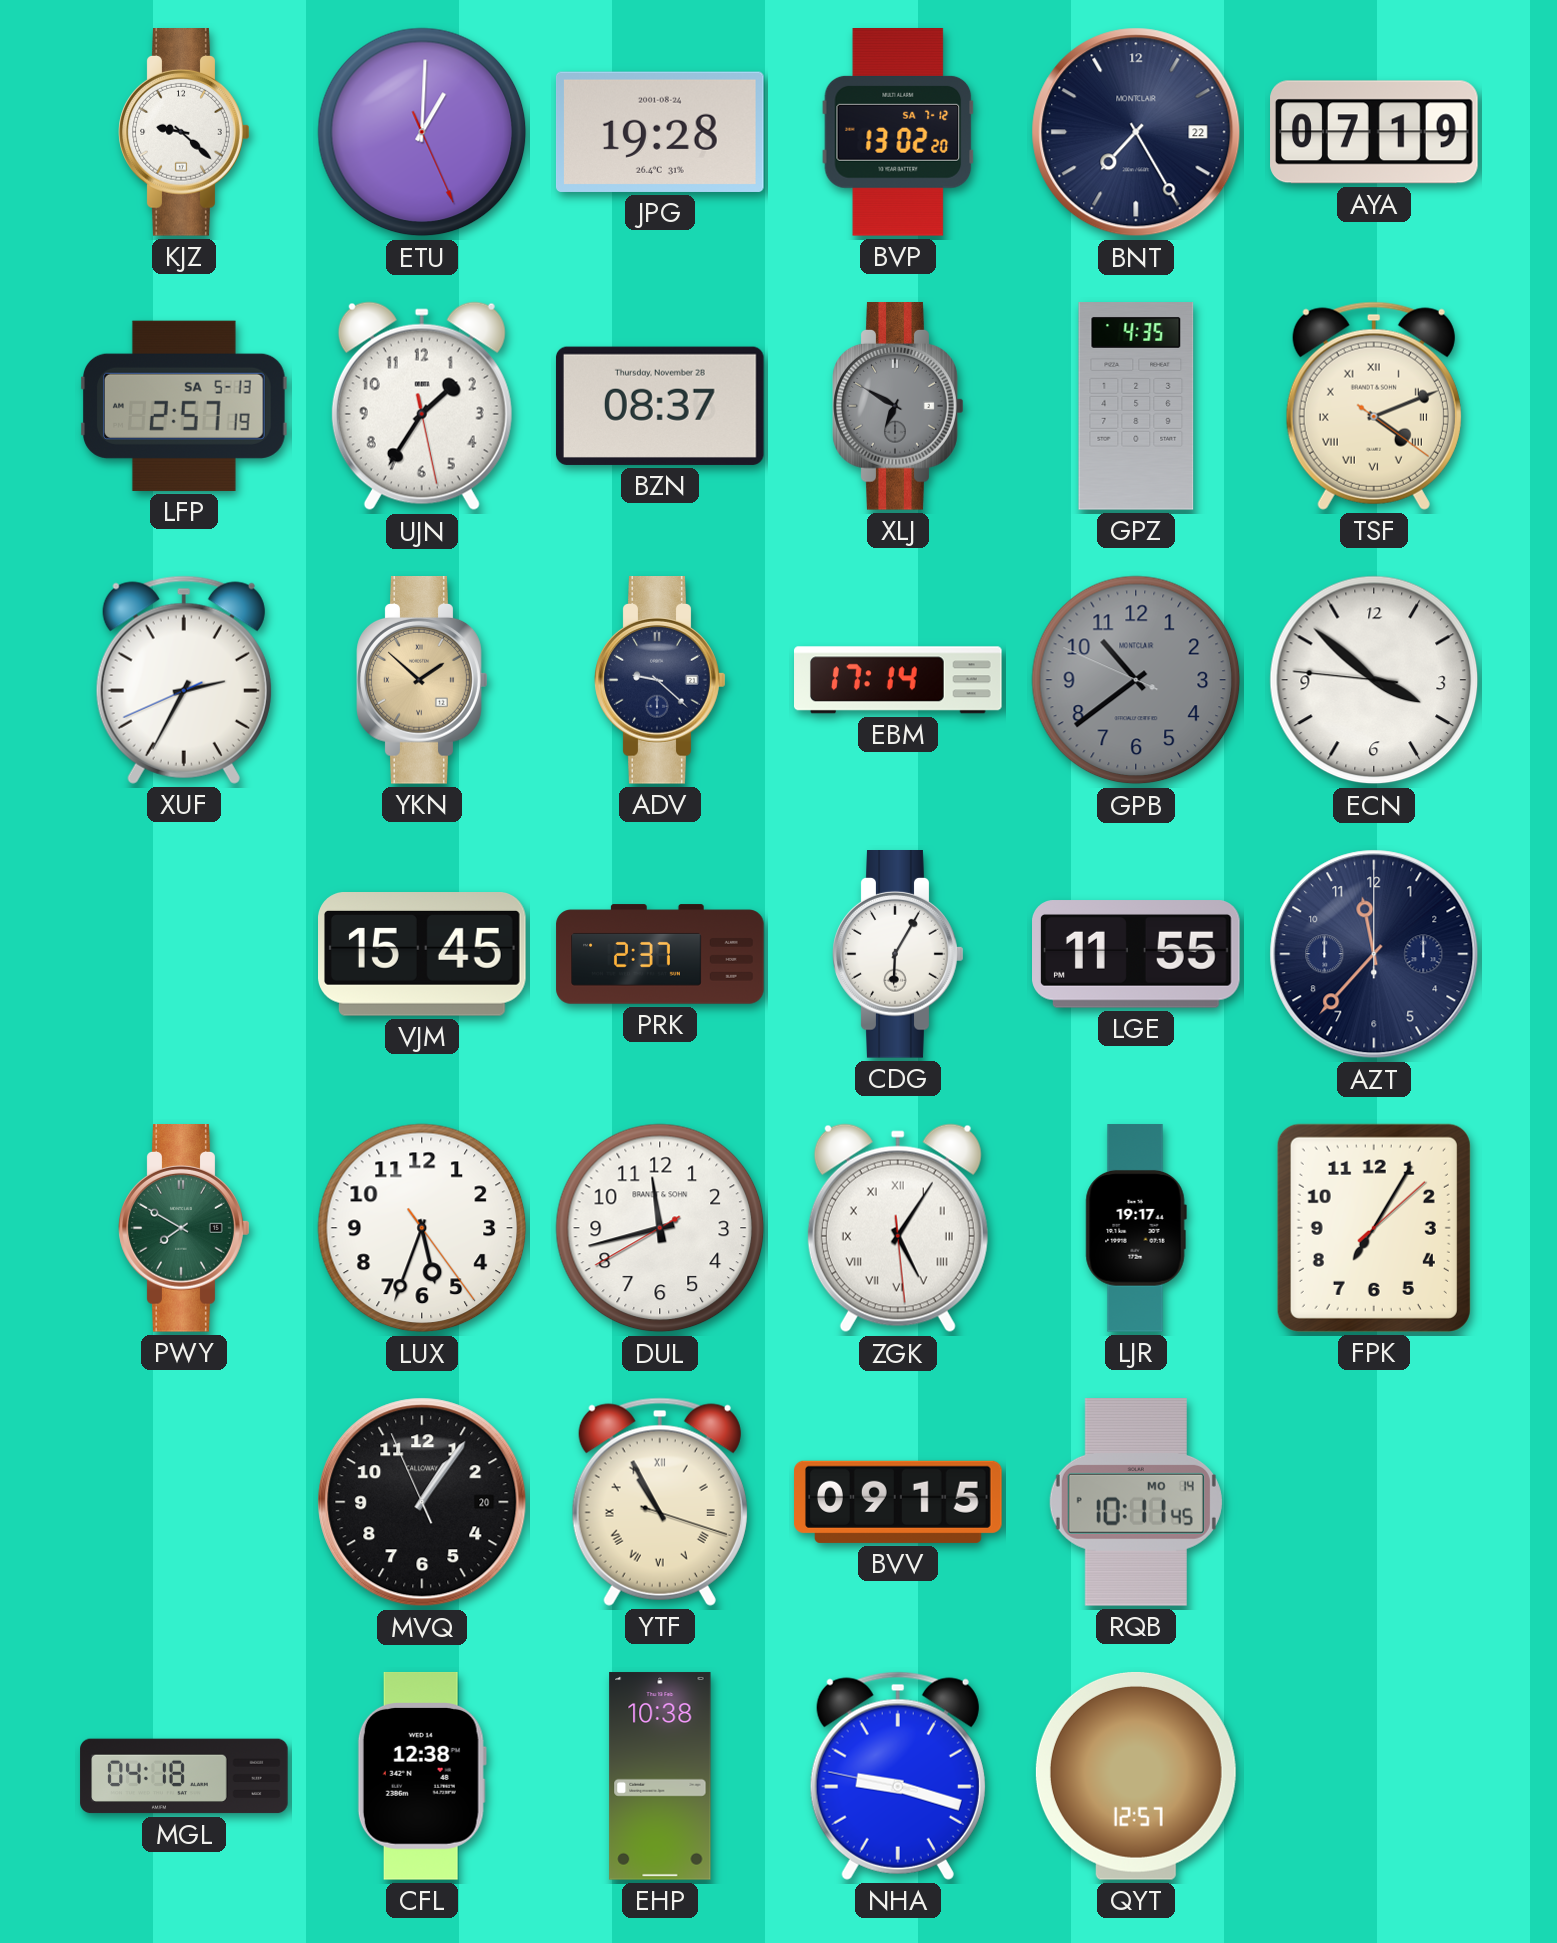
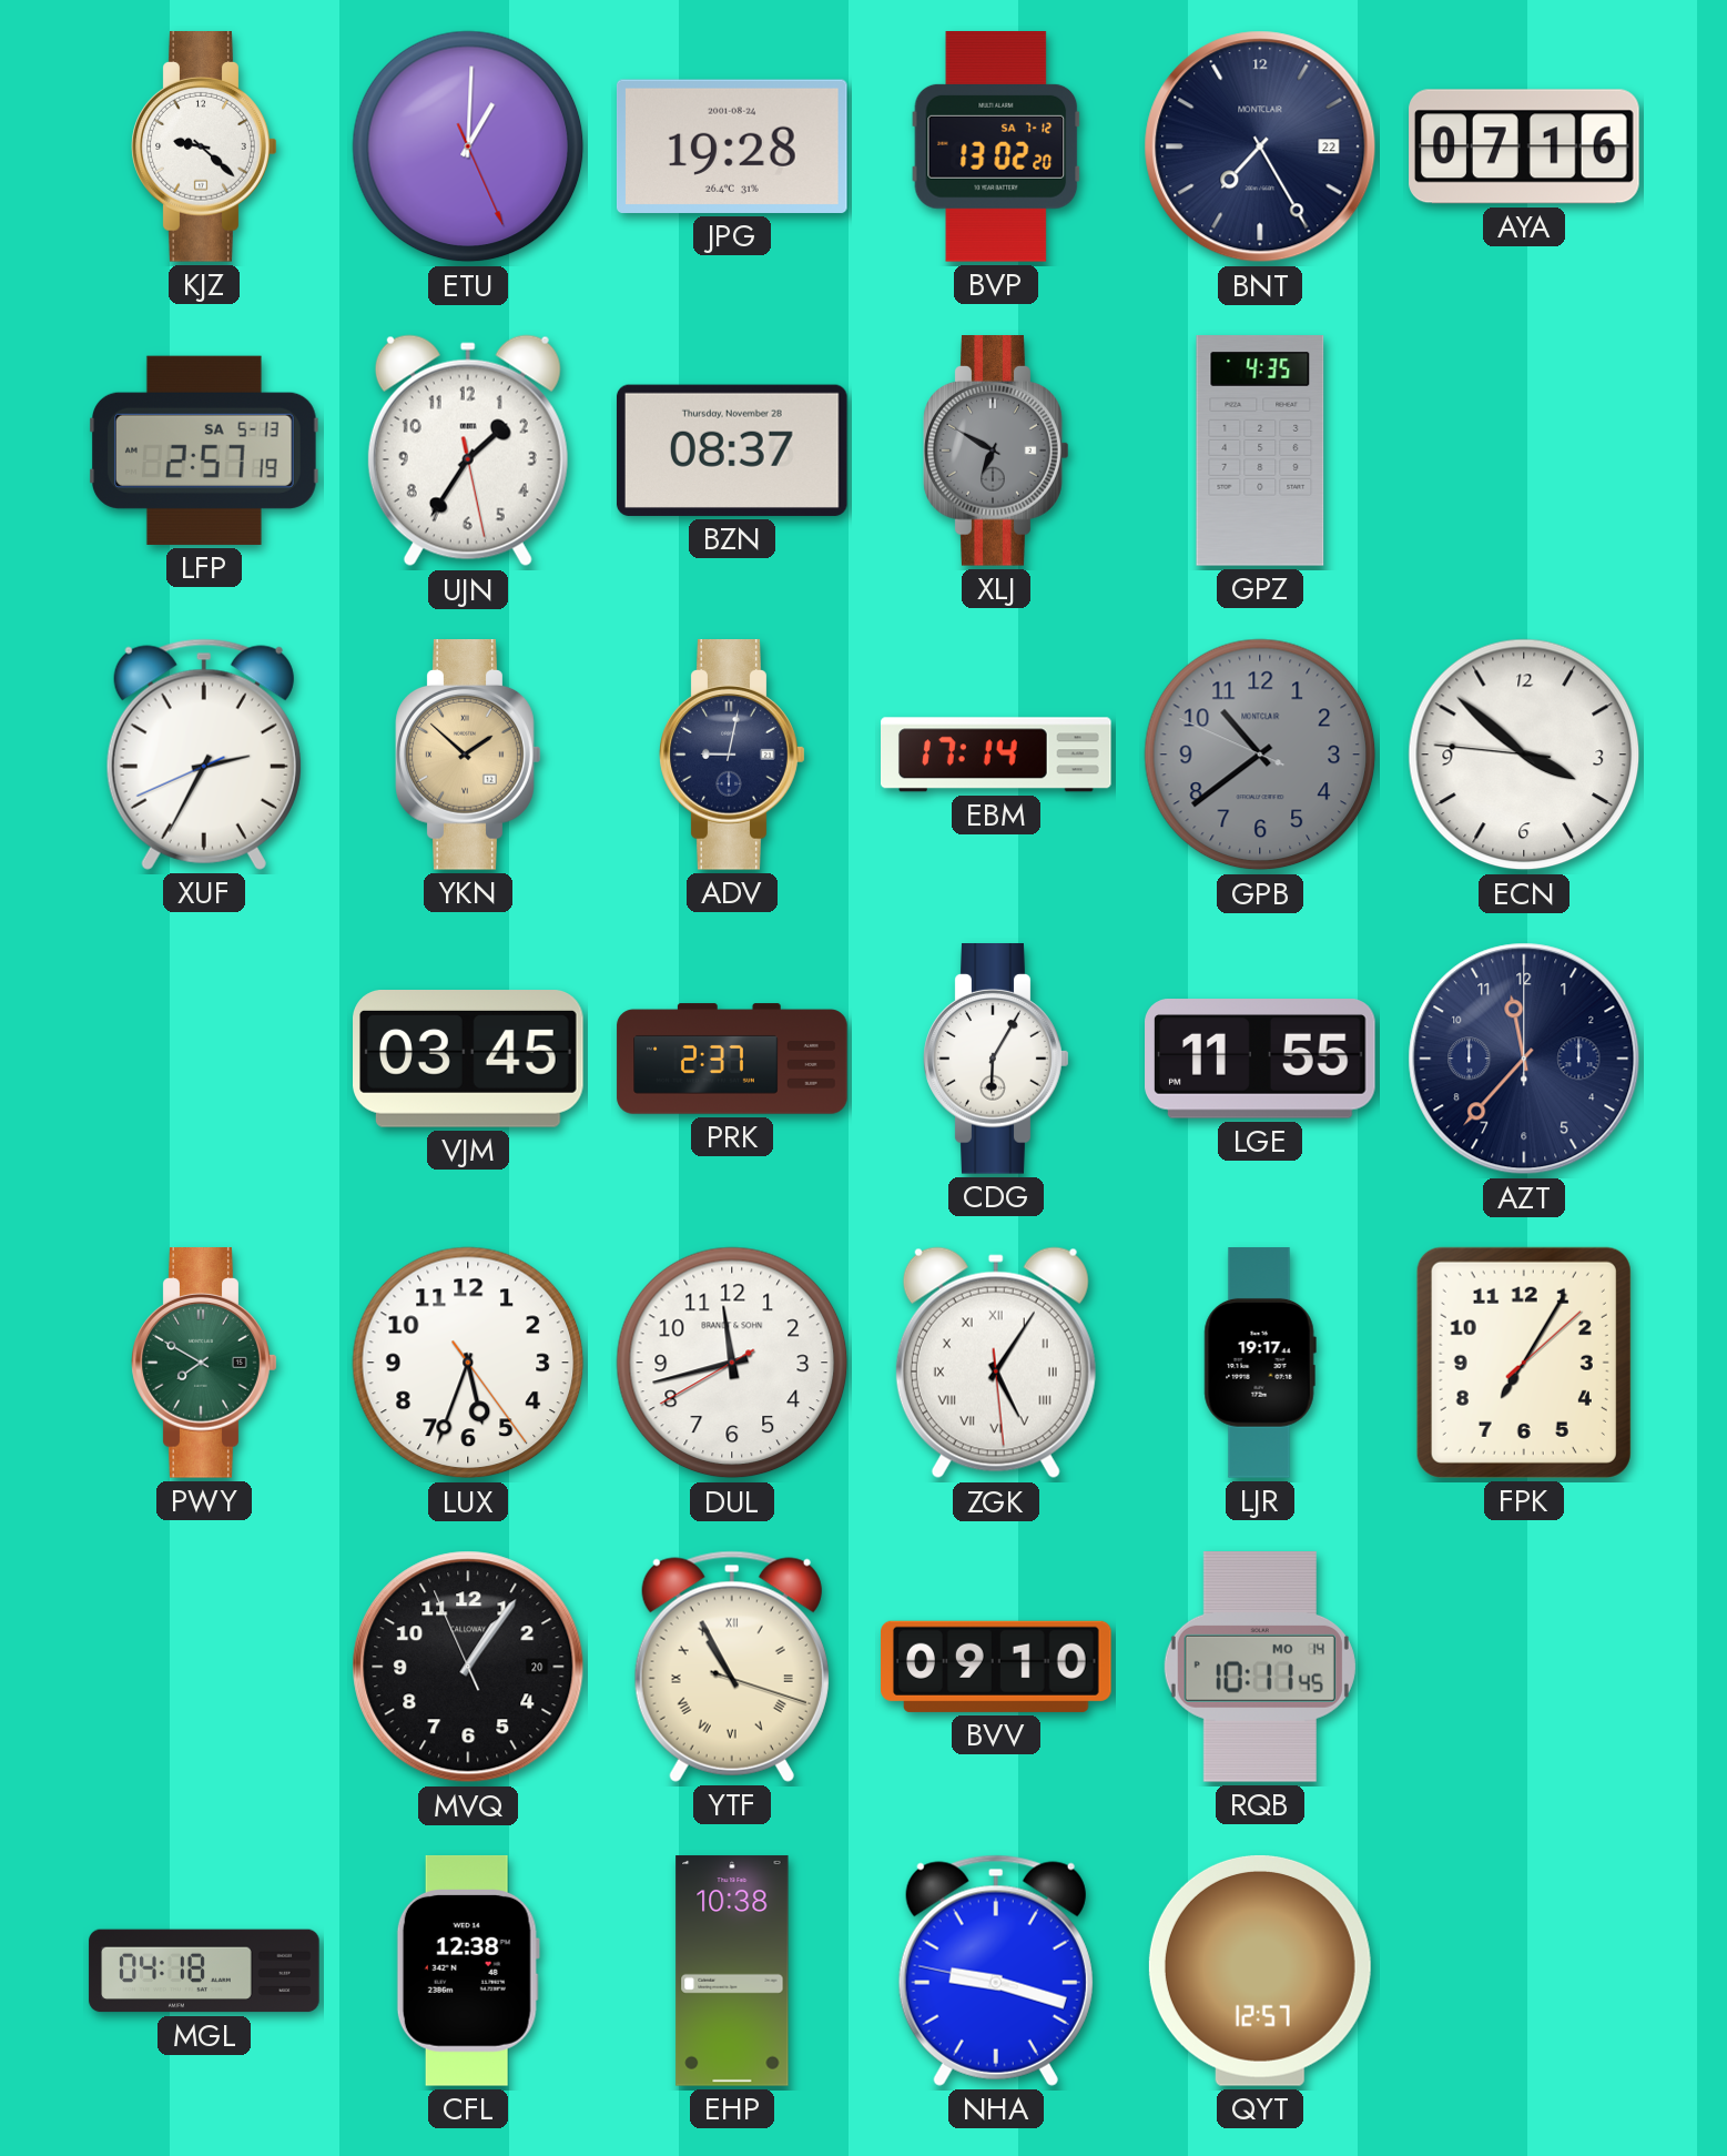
AYA: 07:19 -> 07:16
TSF: 4:11 -> none
ADV: 9:22 -> 9:02
VJM: 15:45 -> 03:45
BVV: 09:15 -> 09:10
